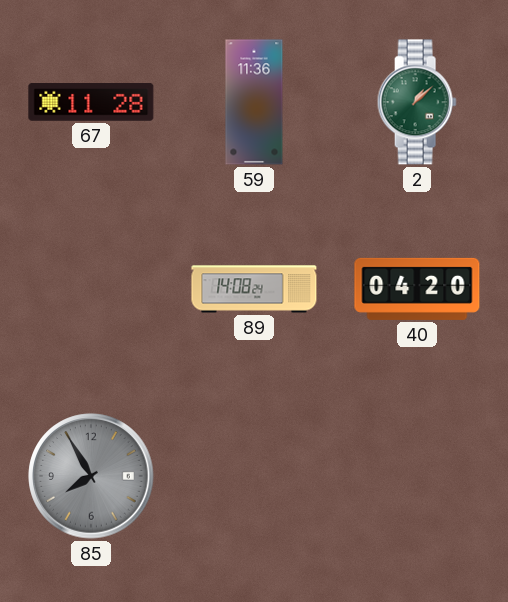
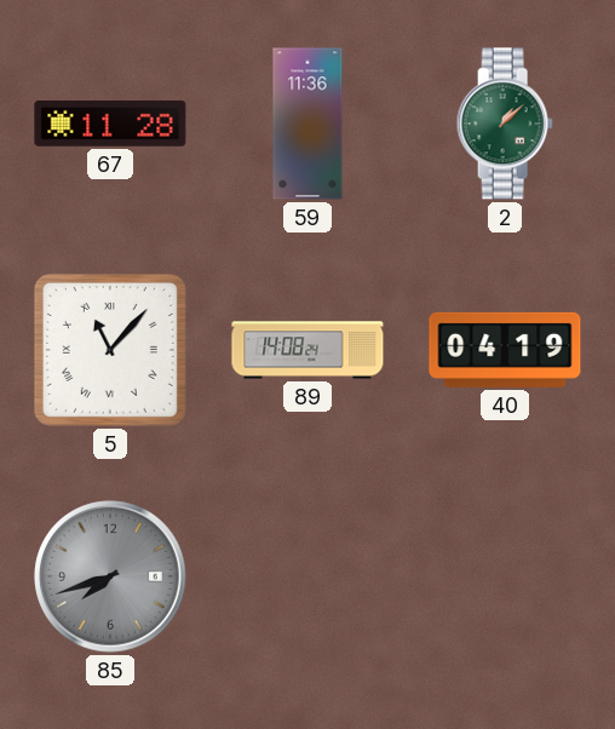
5: none -> 11:07
40: 04:20 -> 04:19
85: 7:55 -> 7:42
